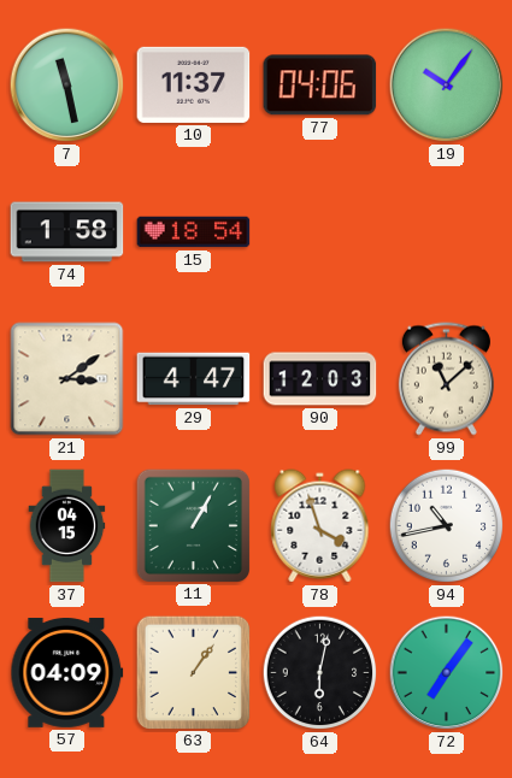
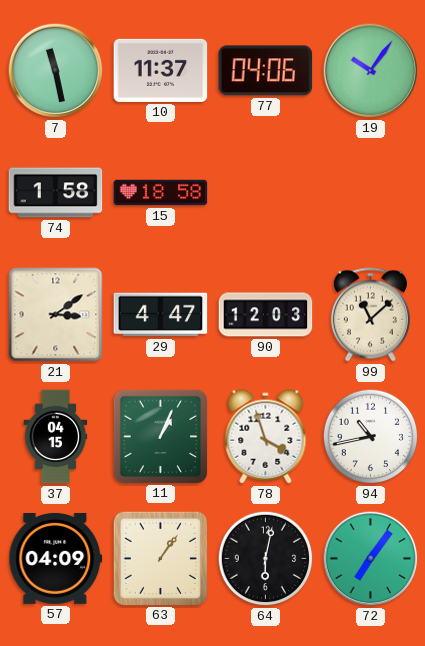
15: 18:54 -> 18:58
11: 1:05 -> 1:04
